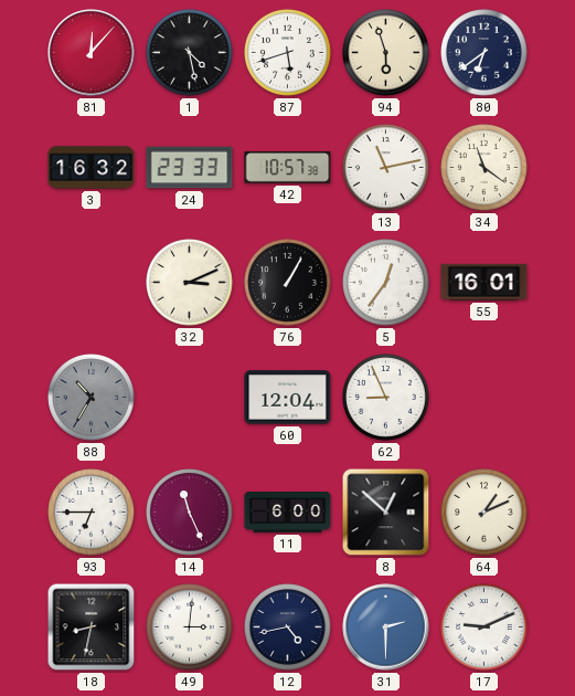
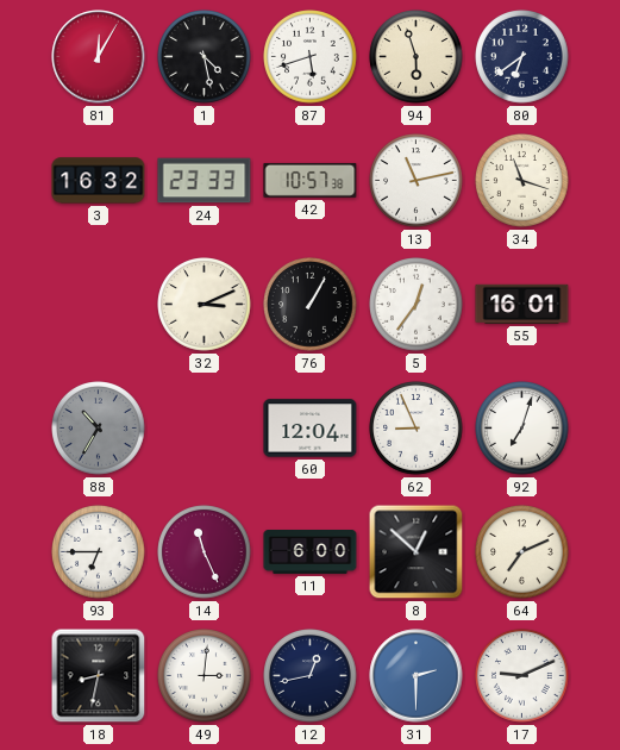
81: 12:07 -> 12:05
34: 11:21 -> 11:18
92: none -> 7:03
64: 1:11 -> 7:11
12: 4:43 -> 12:43
